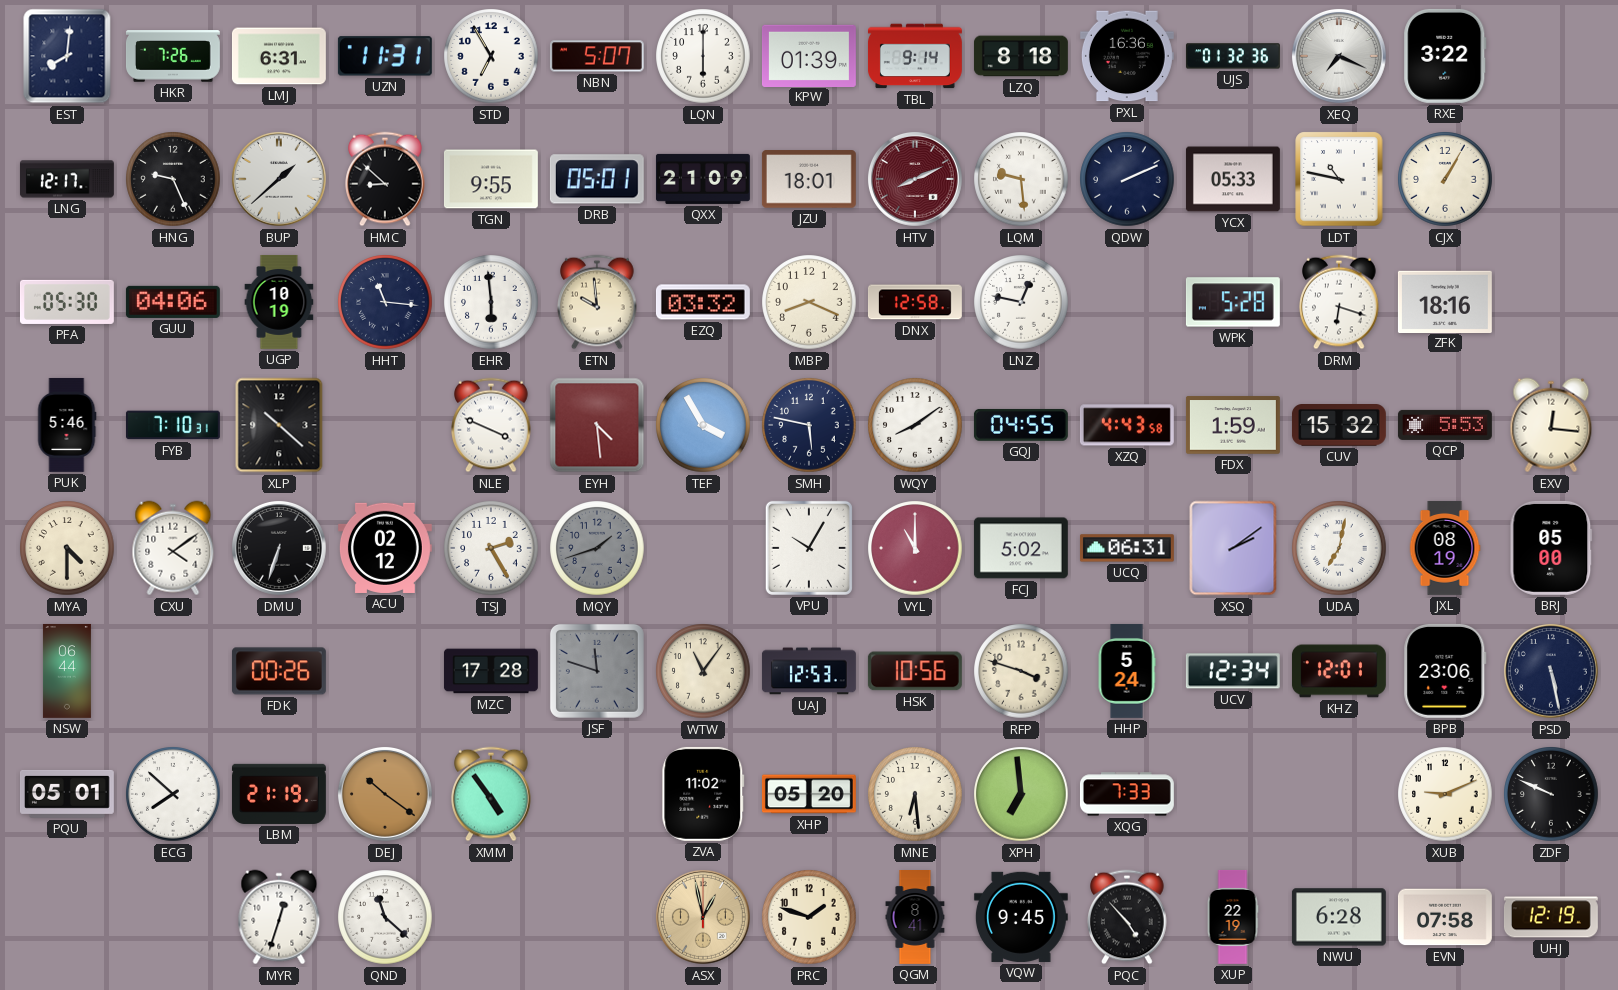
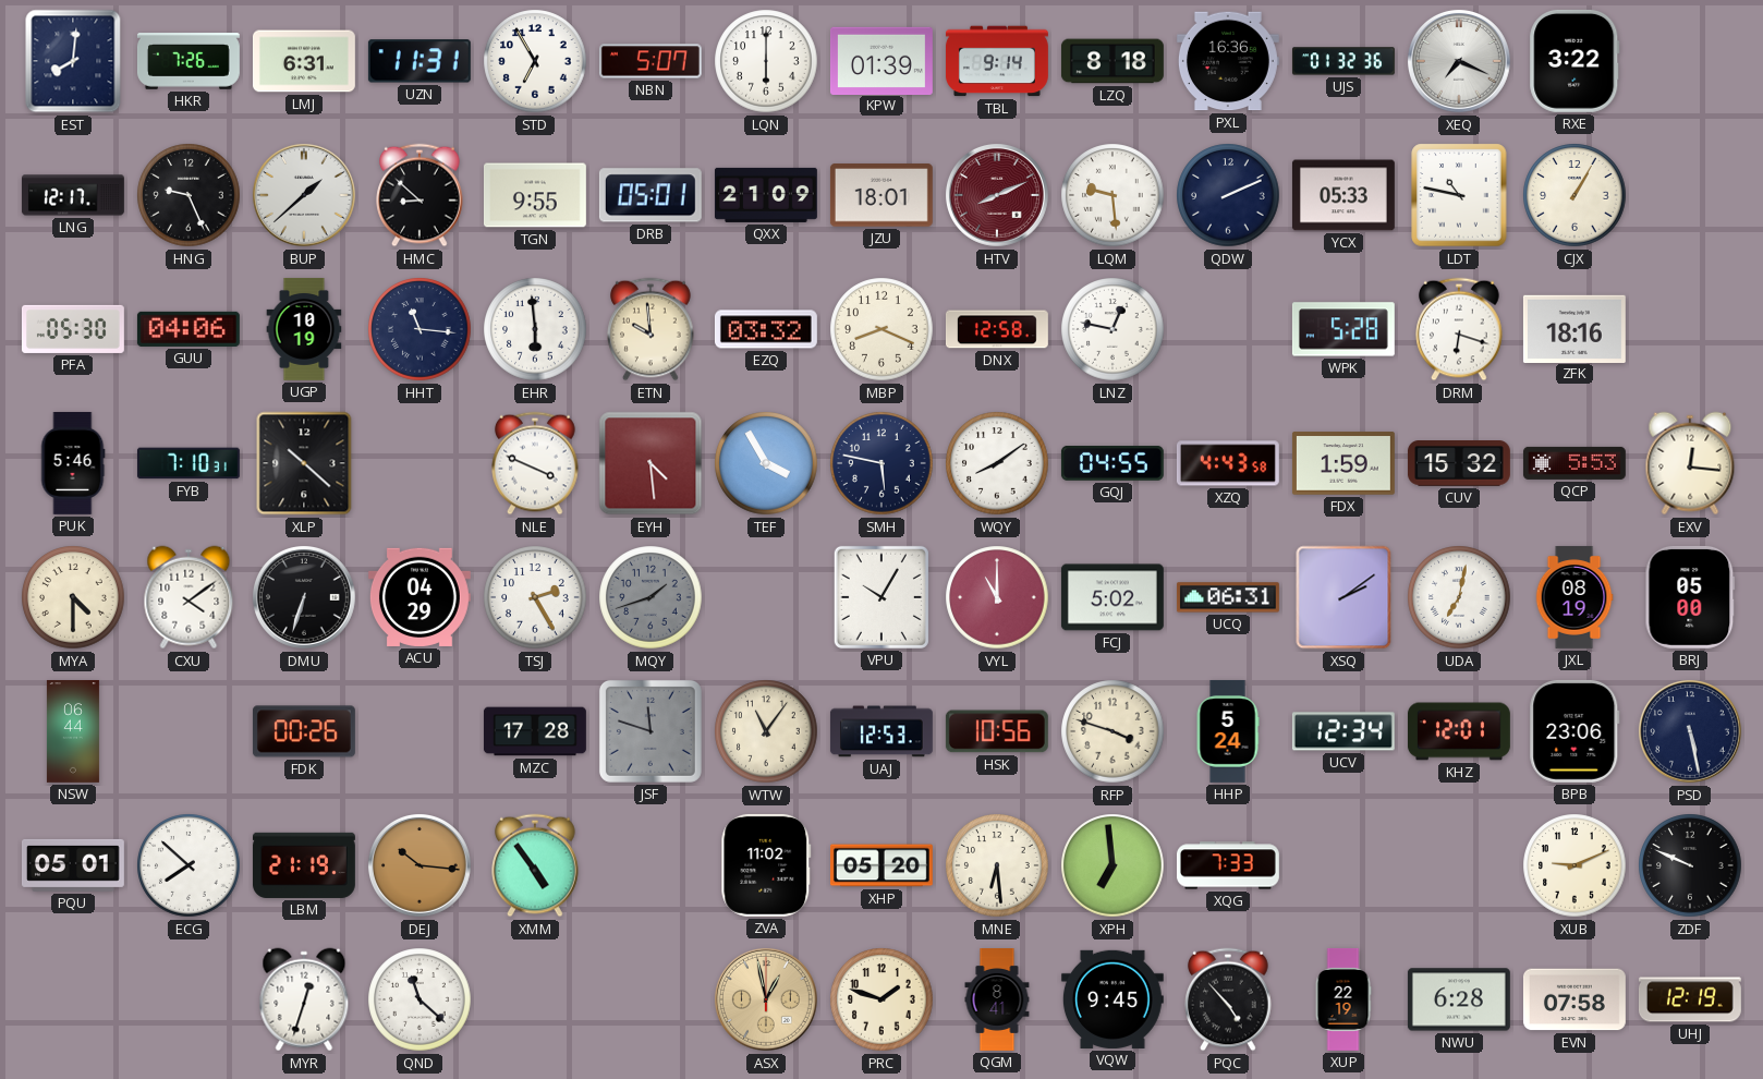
ACU: 02:12 -> 04:29
DEJ: 10:21 -> 10:16
